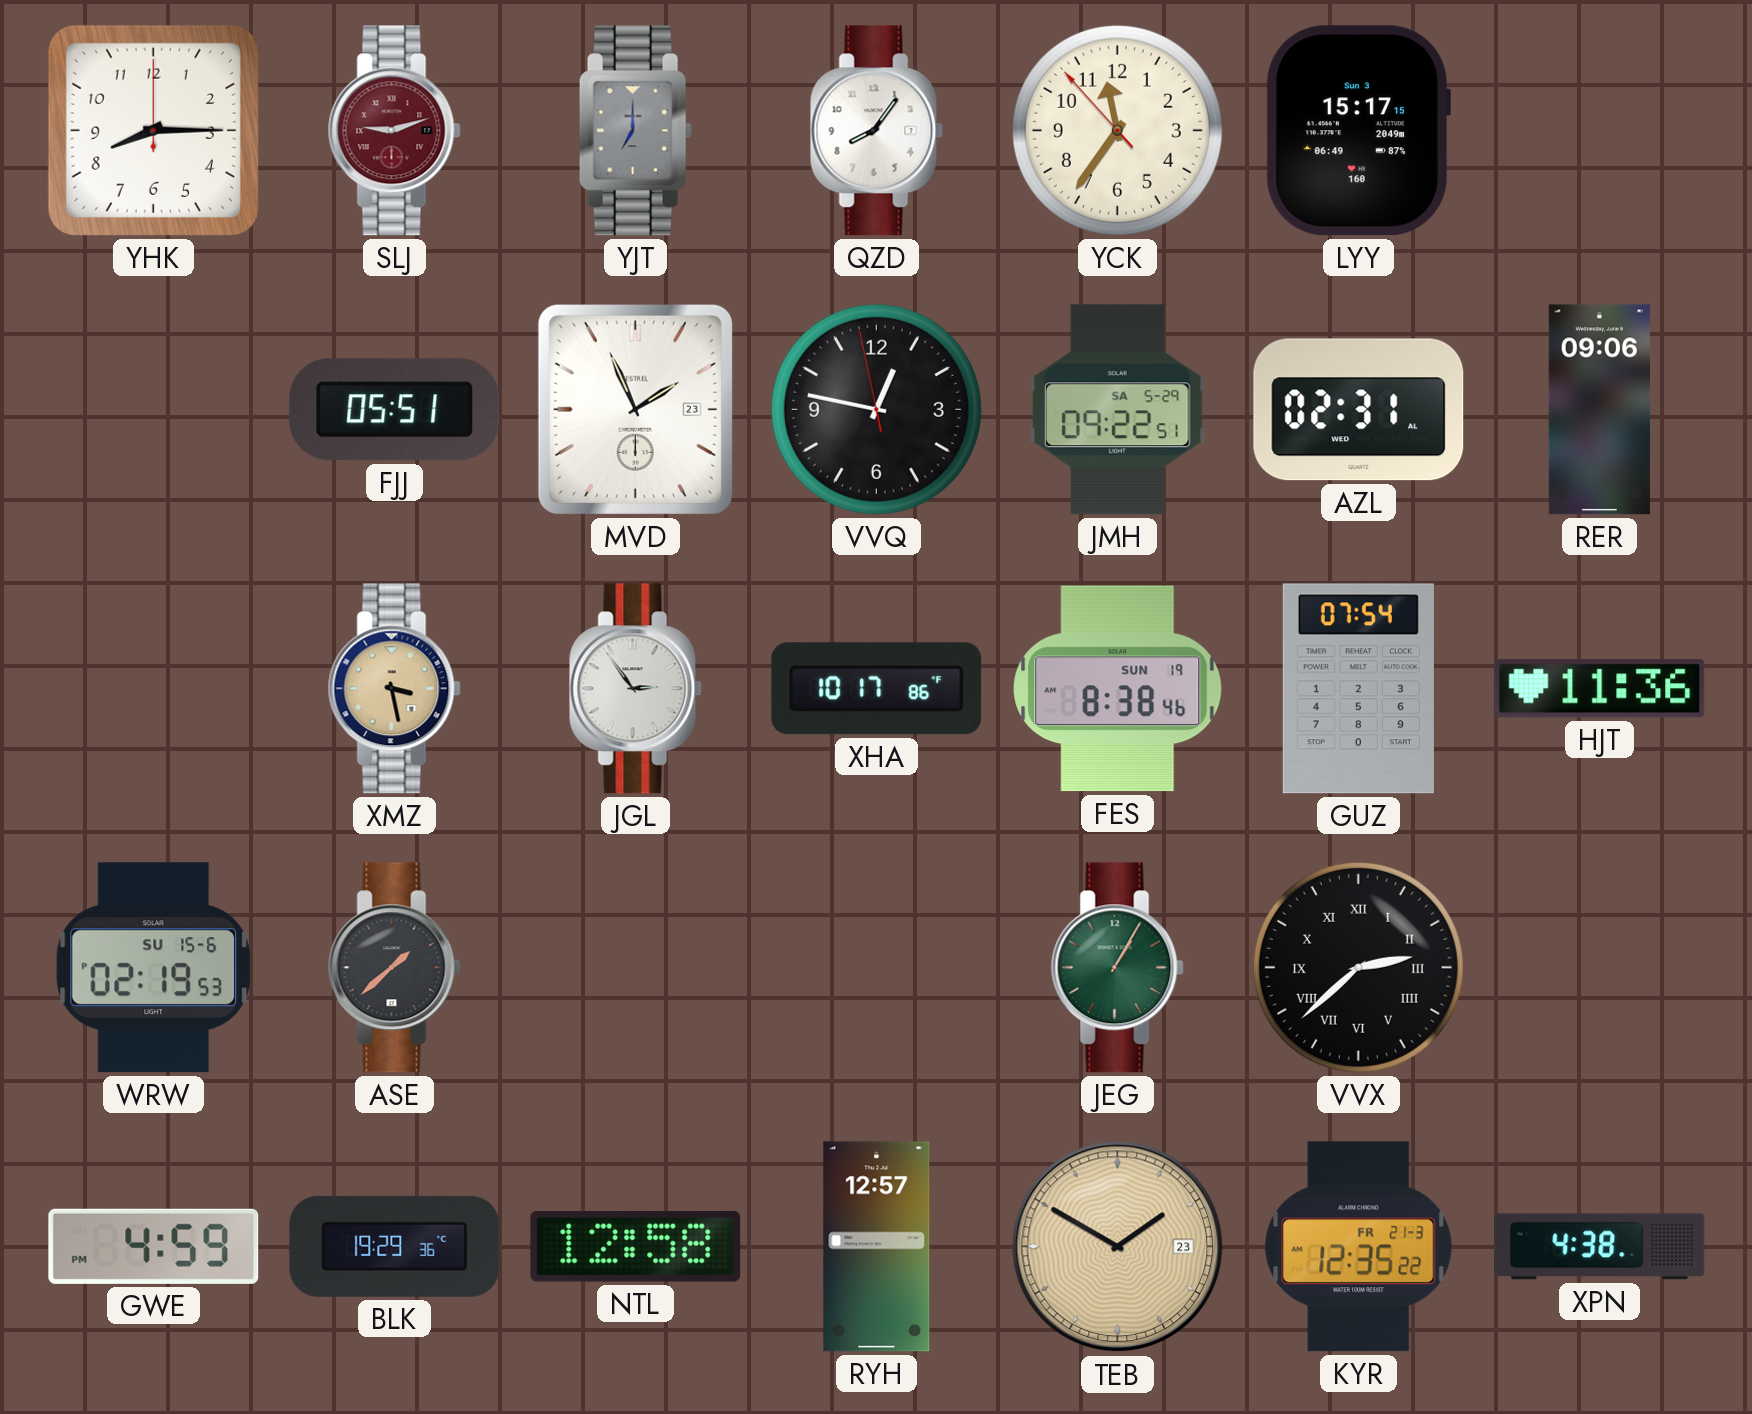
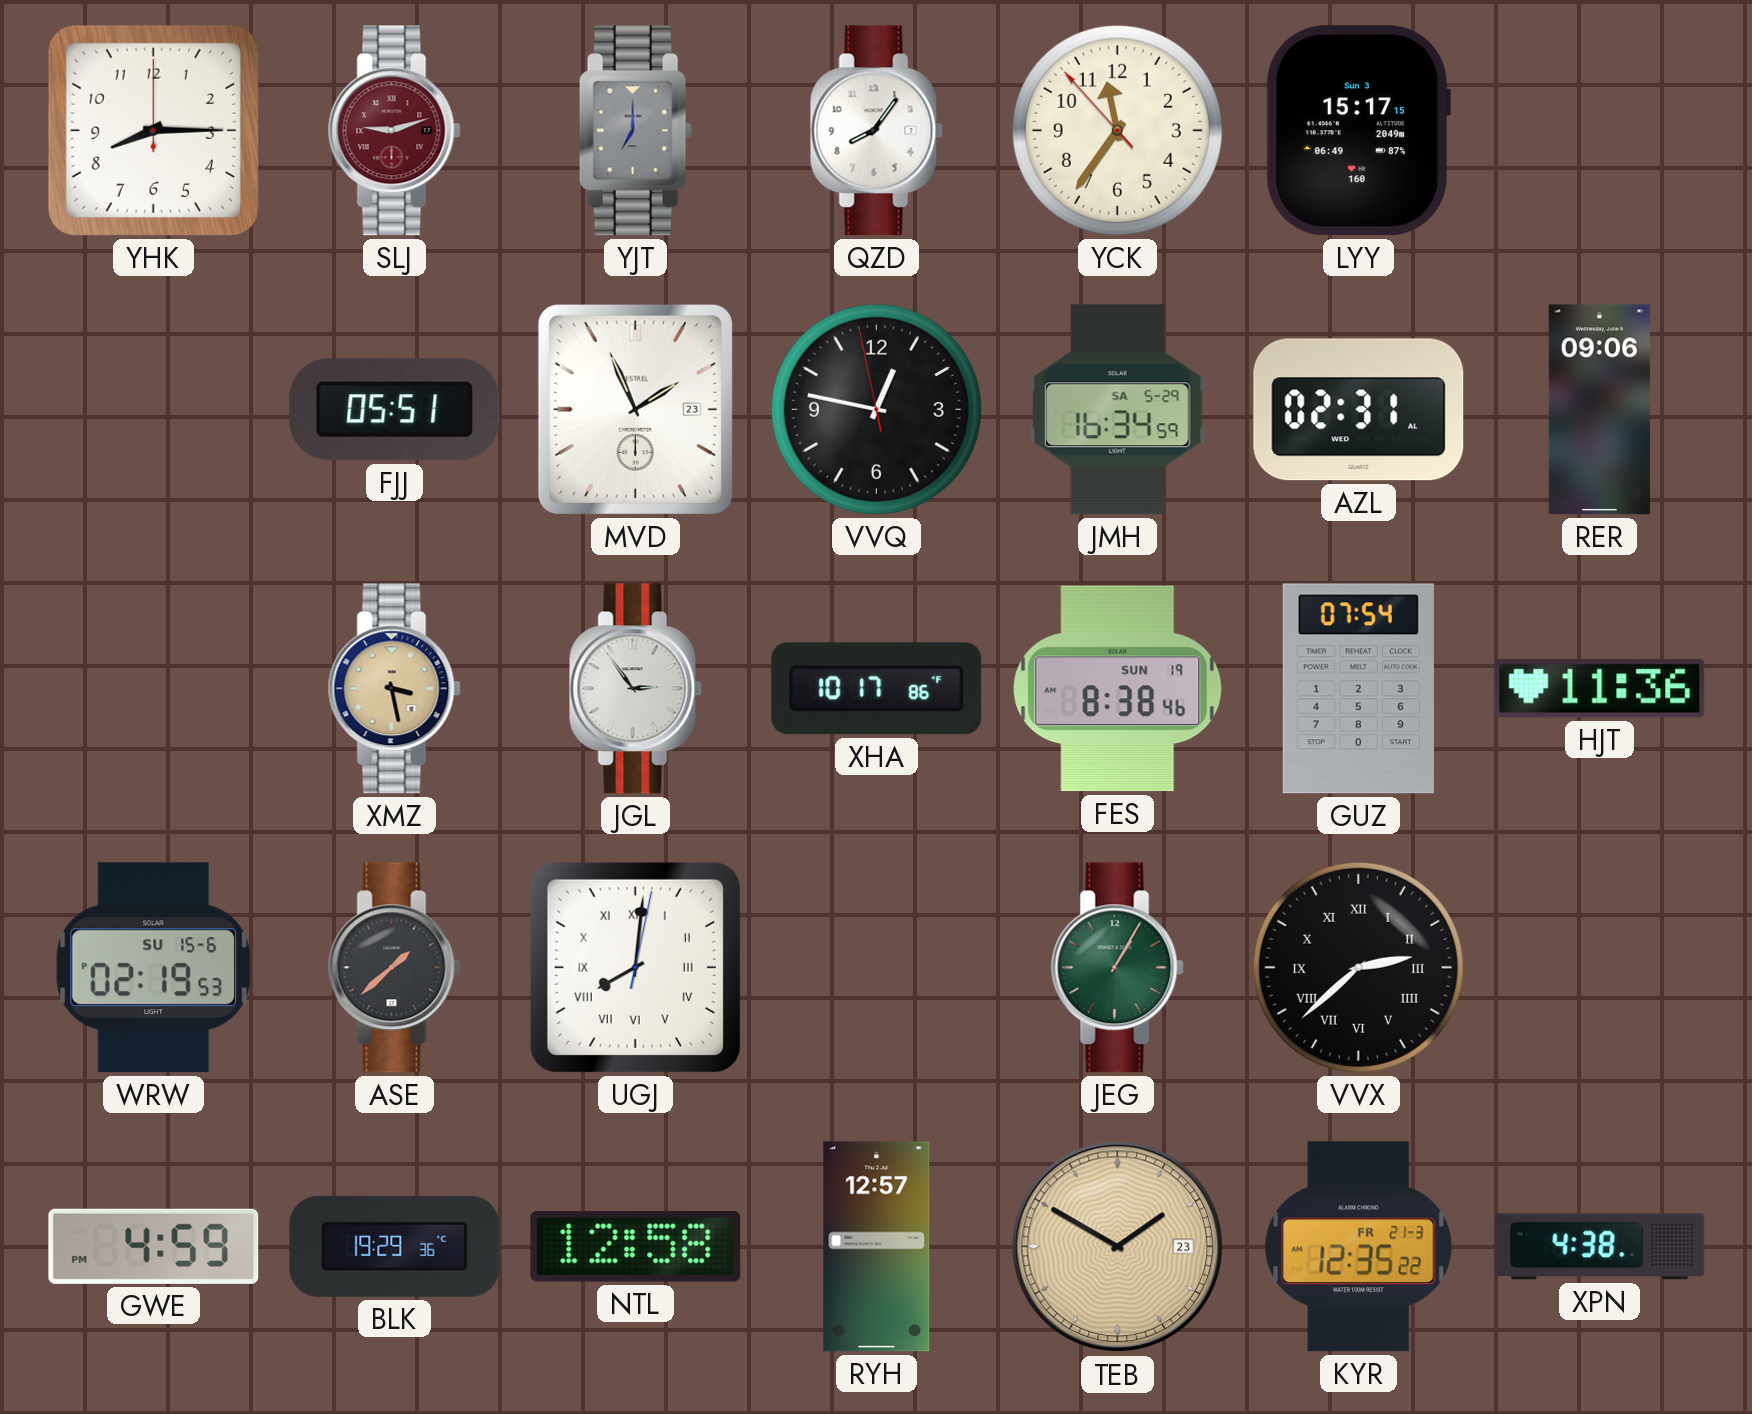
JMH: 09:22 -> 16:34
UGJ: none -> 8:01
